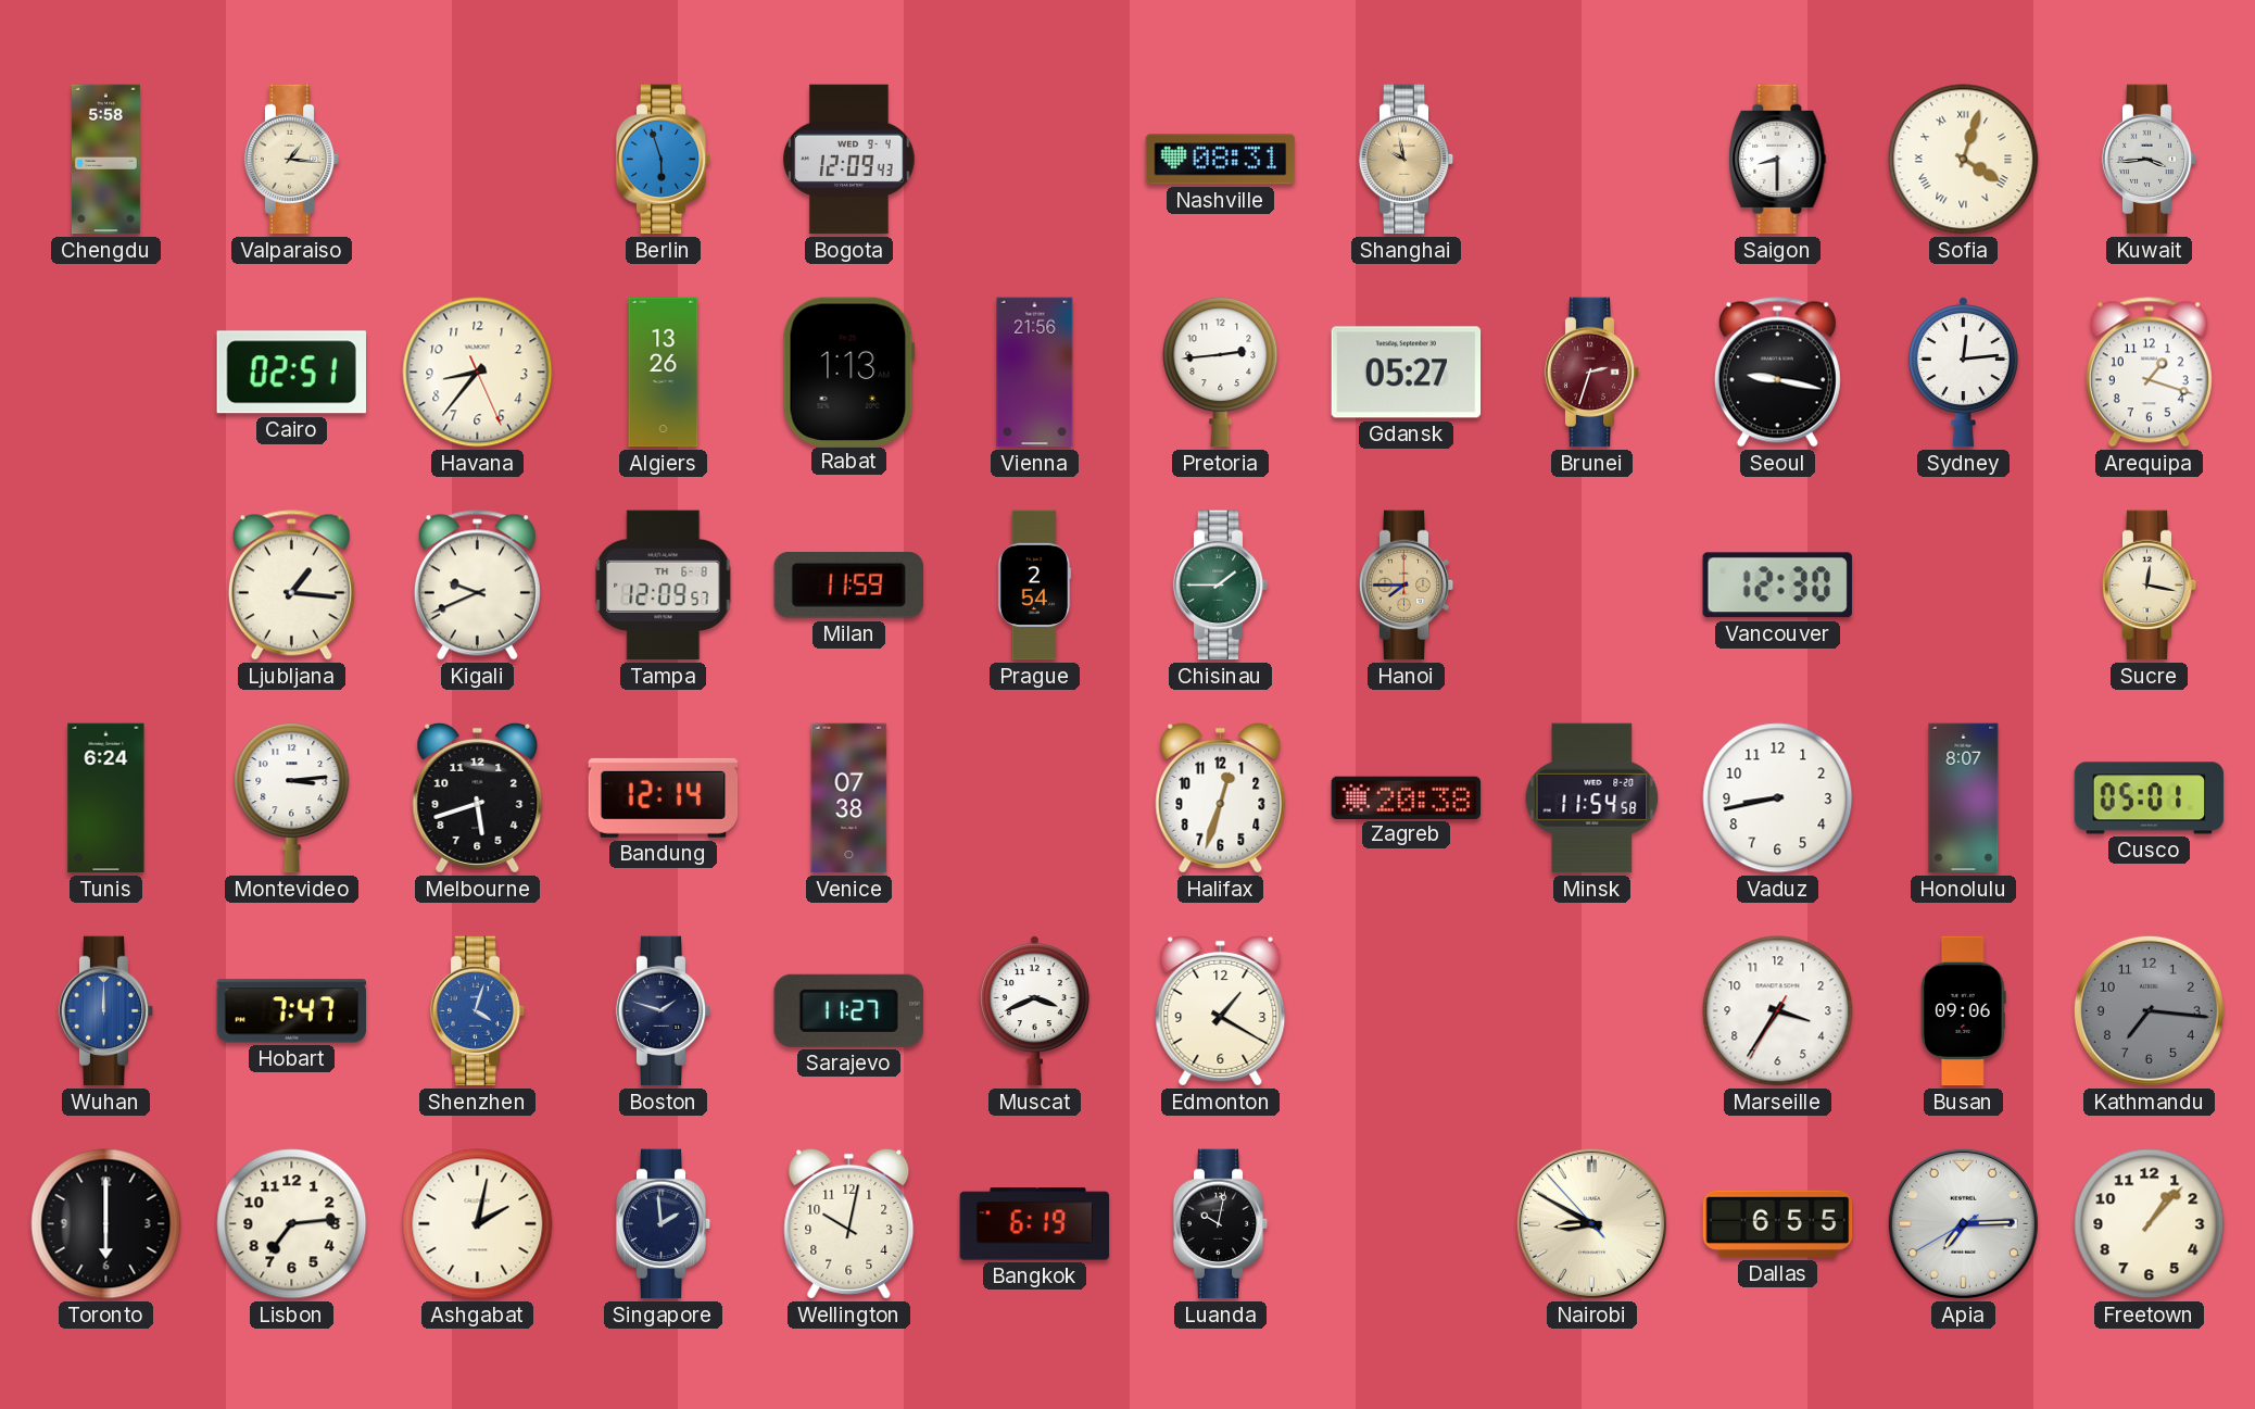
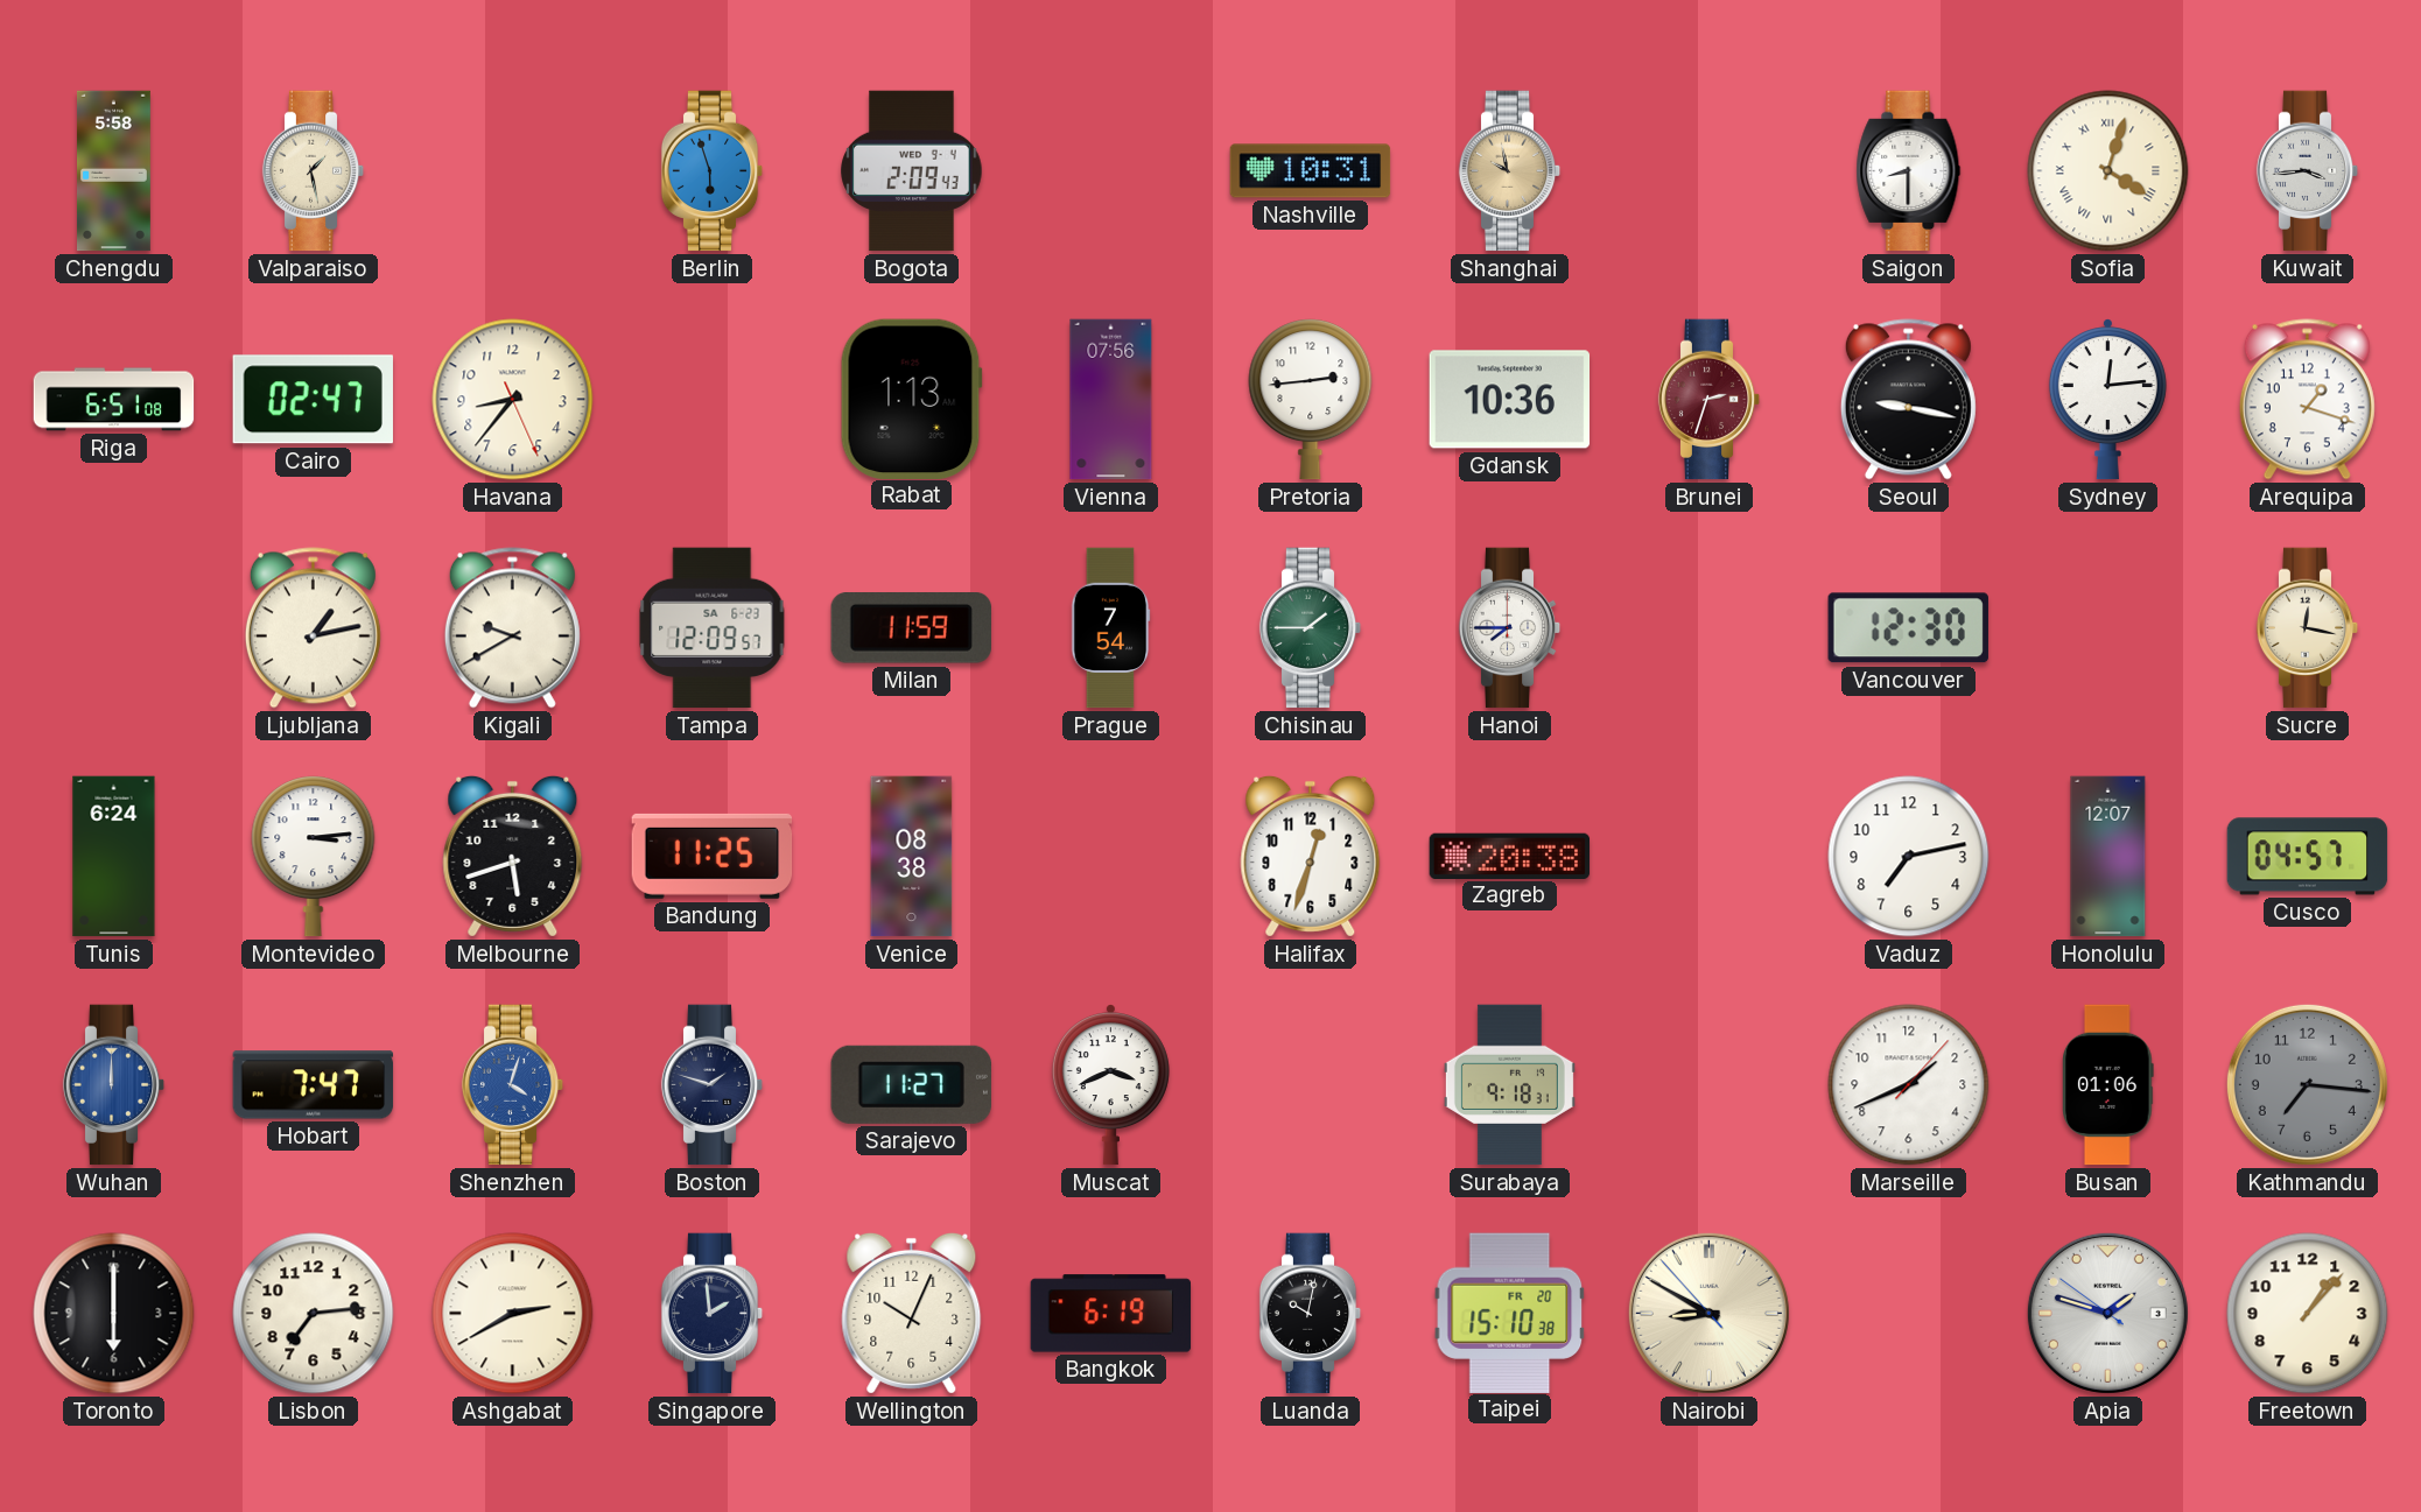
Valparaiso: 1:16 -> 1:28
Bogota: 12:09 -> 2:09
Nashville: 08:31 -> 10:31
Riga: none -> 6:51
Cairo: 02:51 -> 02:47
Algiers: 13:26 -> none
Vienna: 21:56 -> 07:56
Gdansk: 05:27 -> 10:36
Ljubljana: 1:16 -> 1:13
Kigali: 9:41 -> 9:40
Tampa date: TH 6-8 -> SA 6-23
Prague: 2:54 -> 7:54
Hanoi dial: champagne -> white
Bandung: 12:14 -> 11:25
Venice: 07:38 -> 08:38
Minsk: 11:54 -> none
Vaduz: 8:43 -> 7:13
Honolulu: 8:07 -> 12:07
Cusco: 05:01 -> 04:57
Edmonton: 1:20 -> none
Surabaya: none -> 9:18
Marseille: 3:35 -> 1:41
Busan: 09:06 -> 01:06
Ashgabat: 2:02 -> 2:40
Wellington: 10:02 -> 10:04
Taipei: none -> 15:10
Dallas: 6:55 -> none
Apia: 7:14 -> 1:47
